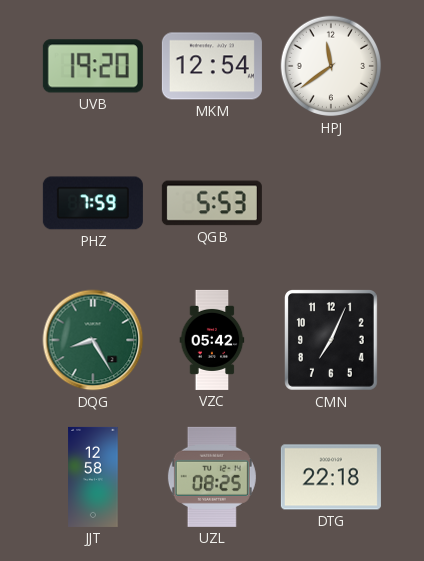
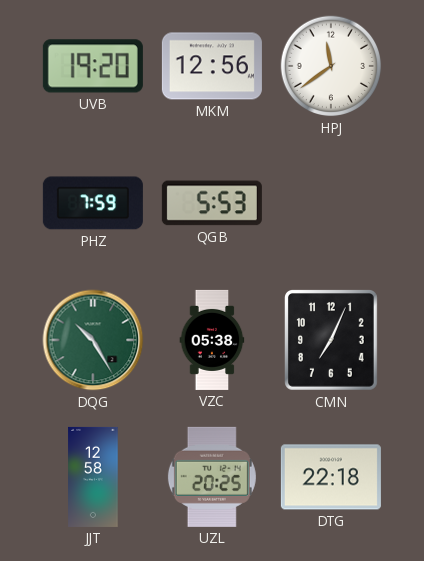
MKM: 12:54 -> 12:56
DQG: 8:25 -> 10:25
VZC: 05:42 -> 05:38
UZL: 08:25 -> 20:25
